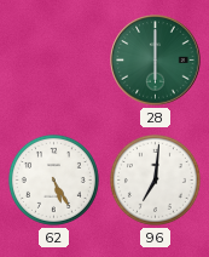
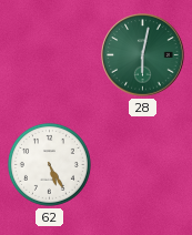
28: 6:00 -> 6:02
96: 7:01 -> none
